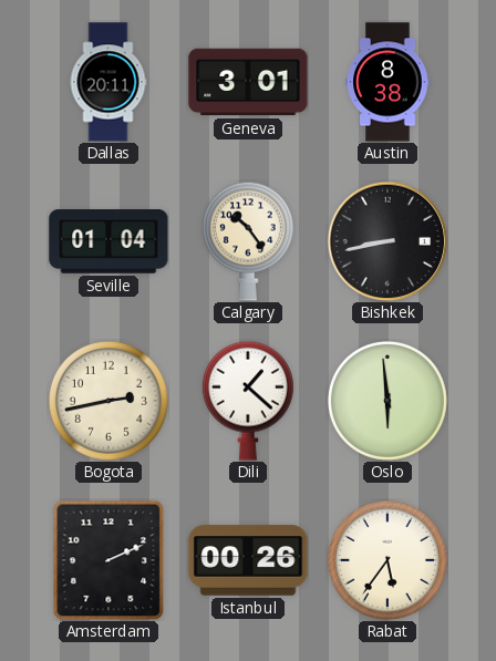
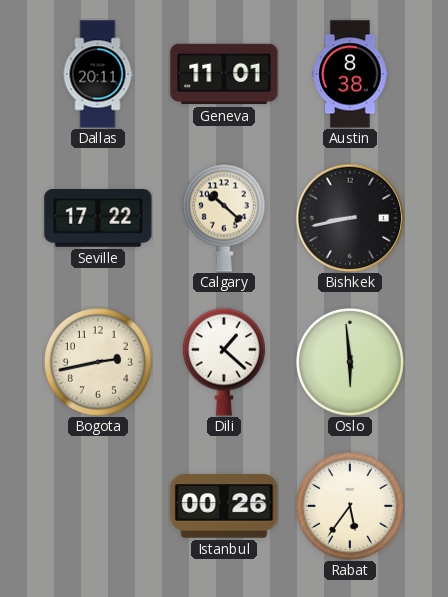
Geneva: 3:01 -> 11:01
Seville: 01:04 -> 17:22
Calgary: 10:24 -> 10:22
Amsterdam: 2:11 -> none
